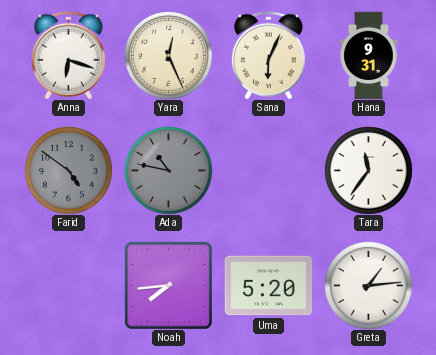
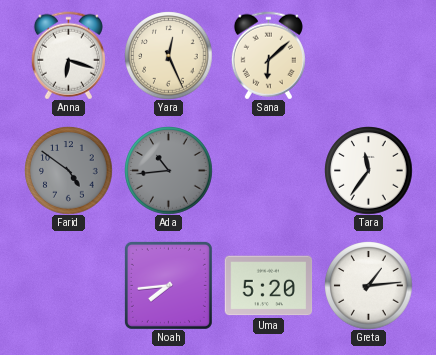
Sana: 6:04 -> 6:08
Hana: 9:31 -> none
Ada: 10:47 -> 10:44
